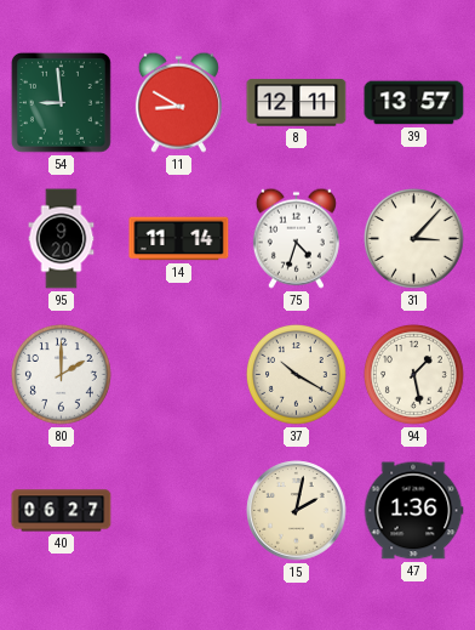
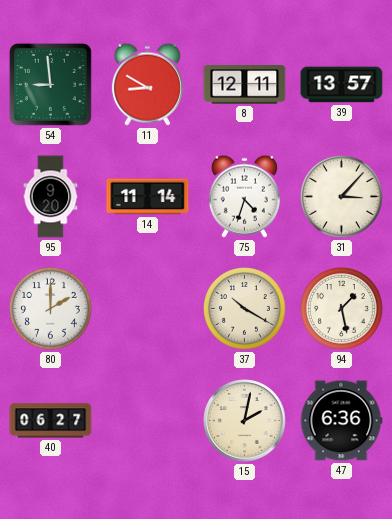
47: 1:36 -> 6:36
